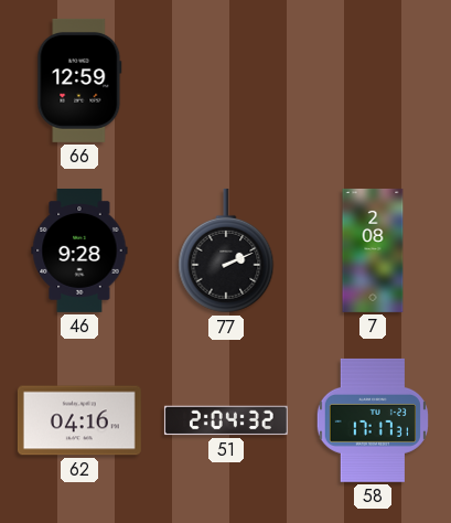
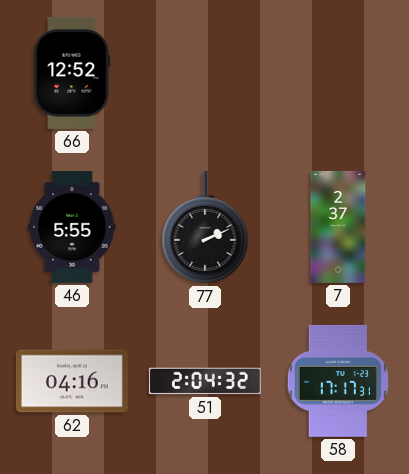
66: 12:59 -> 12:52
46: 9:28 -> 5:55
7: 2:08 -> 2:37
